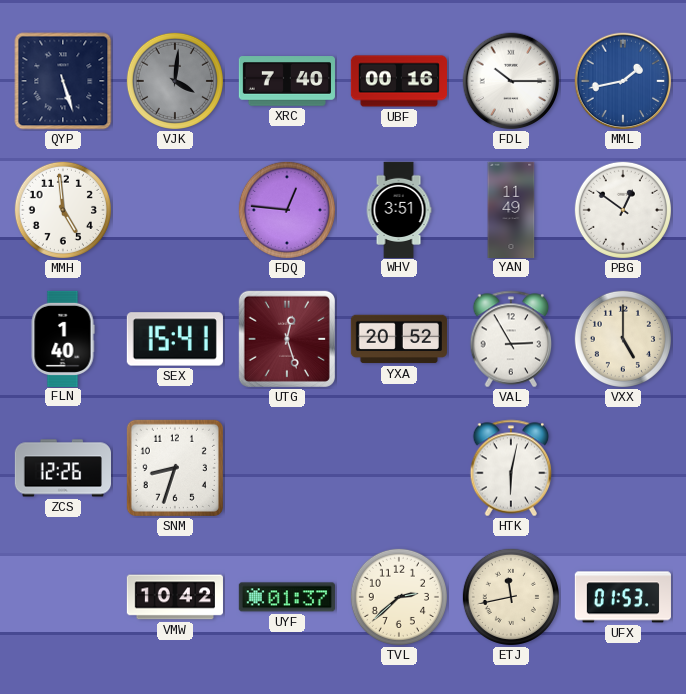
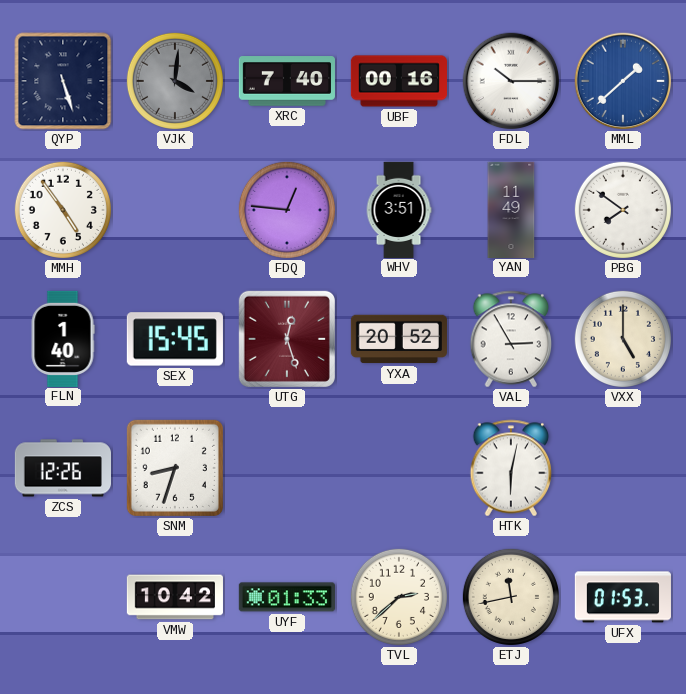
MML: 1:43 -> 1:38
MMH: 4:59 -> 4:54
PBG: 12:51 -> 7:51
SEX: 15:41 -> 15:45
UYF: 01:37 -> 01:33
